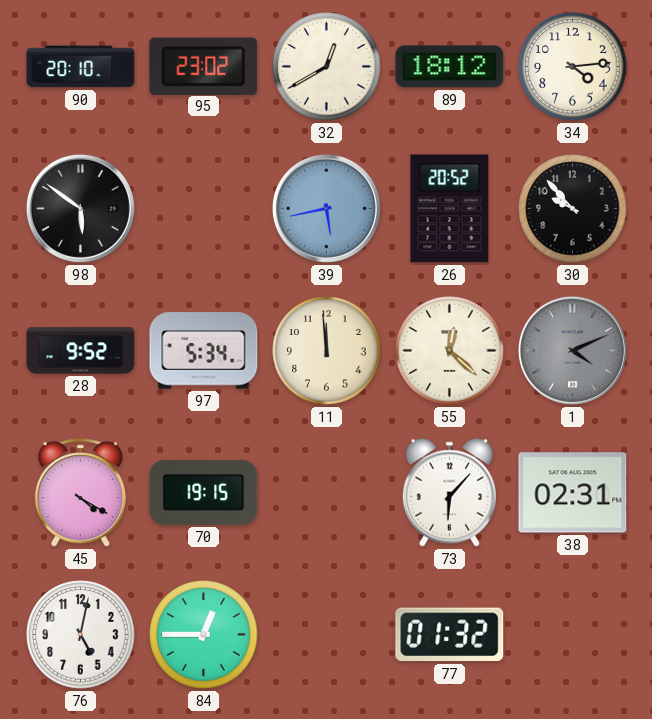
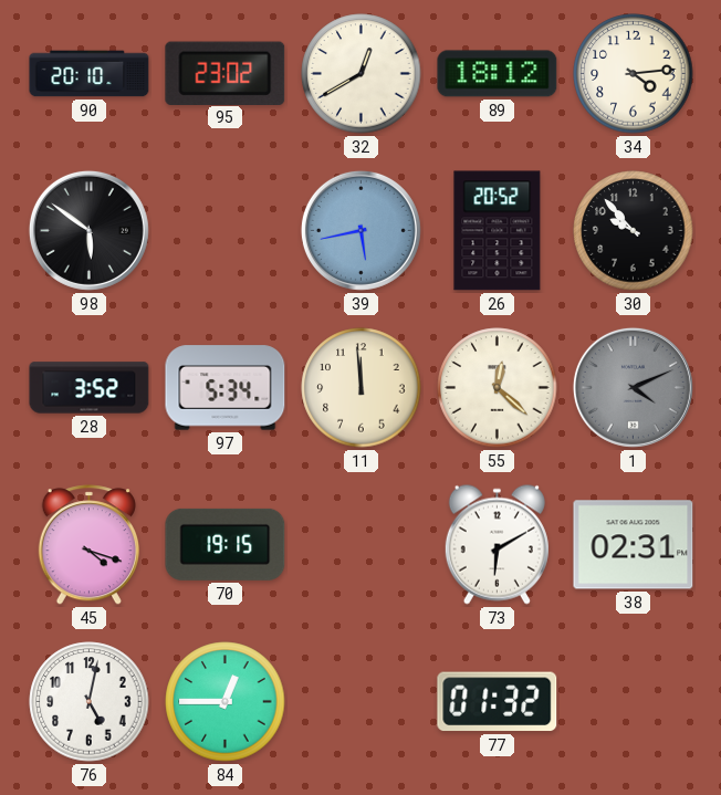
28: 9:52 -> 3:52
45: 4:20 -> 4:18
73: 6:07 -> 6:10
